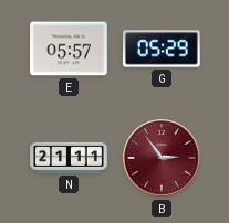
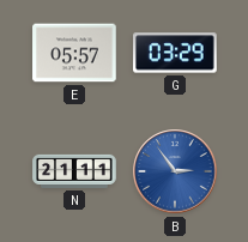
G: 05:29 -> 03:29
B dial: burgundy -> blue
